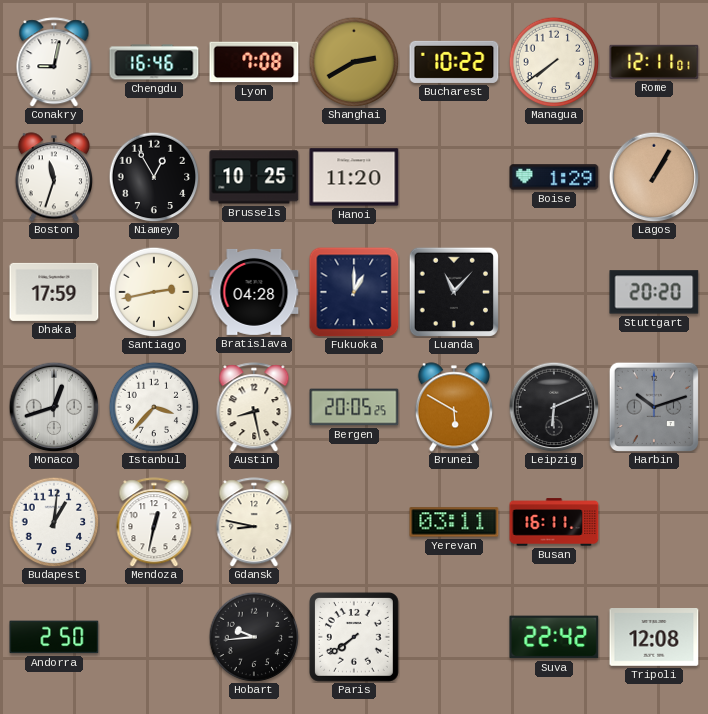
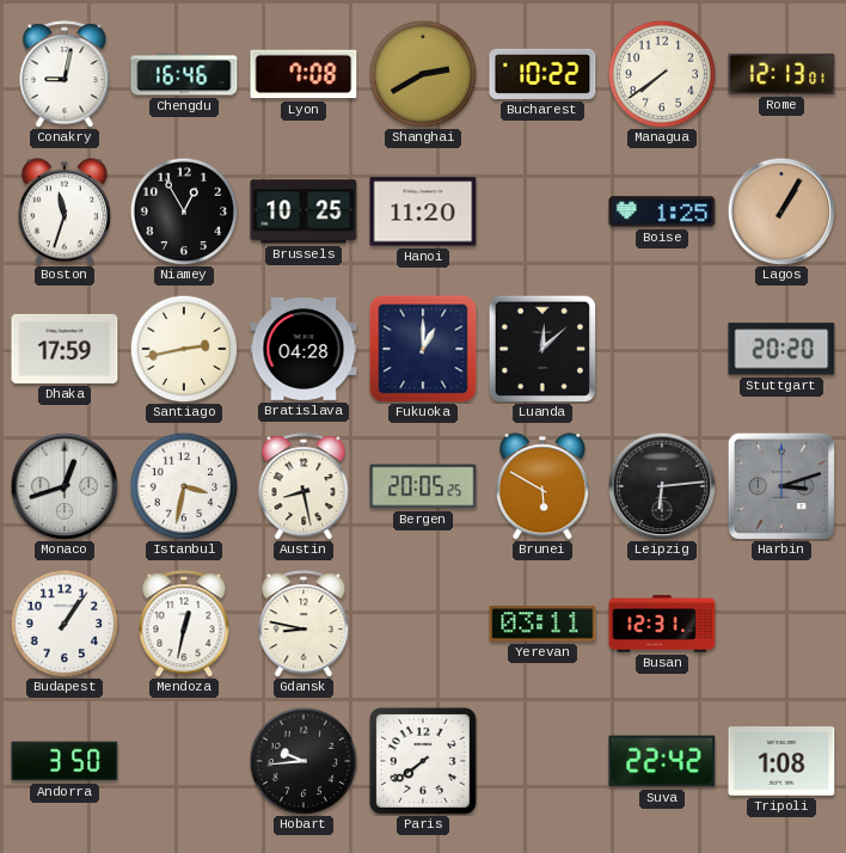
Rome: 12:11 -> 12:13
Boise: 1:29 -> 1:25
Luanda: 11:07 -> 12:08
Istanbul: 3:37 -> 3:32
Leipzig: 6:11 -> 6:14
Harbin: 10:12 -> 3:12
Budapest: 1:01 -> 1:06
Busan: 16:11 -> 12:31
Andorra: 2:50 -> 3:50
Tripoli: 12:08 -> 1:08
